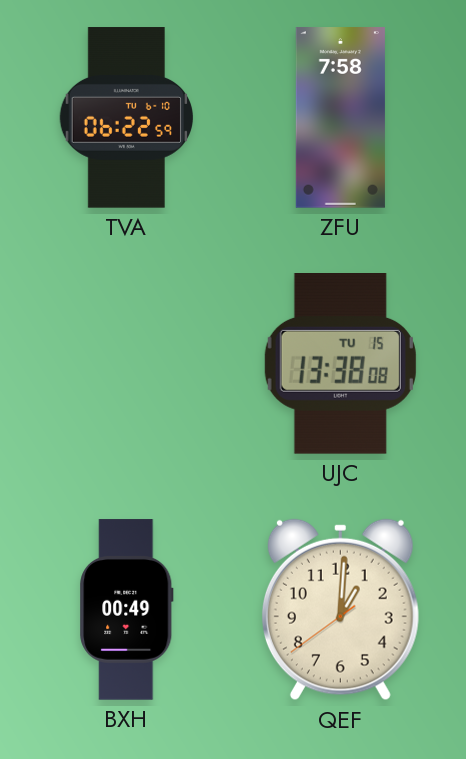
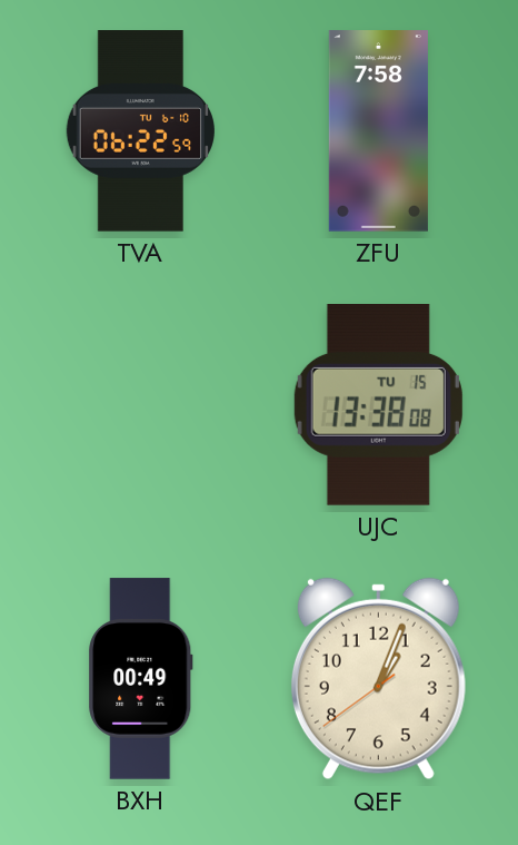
QEF: 1:00 -> 1:03
